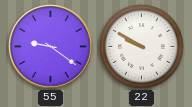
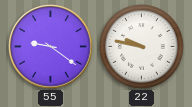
22: 9:50 -> 9:47
